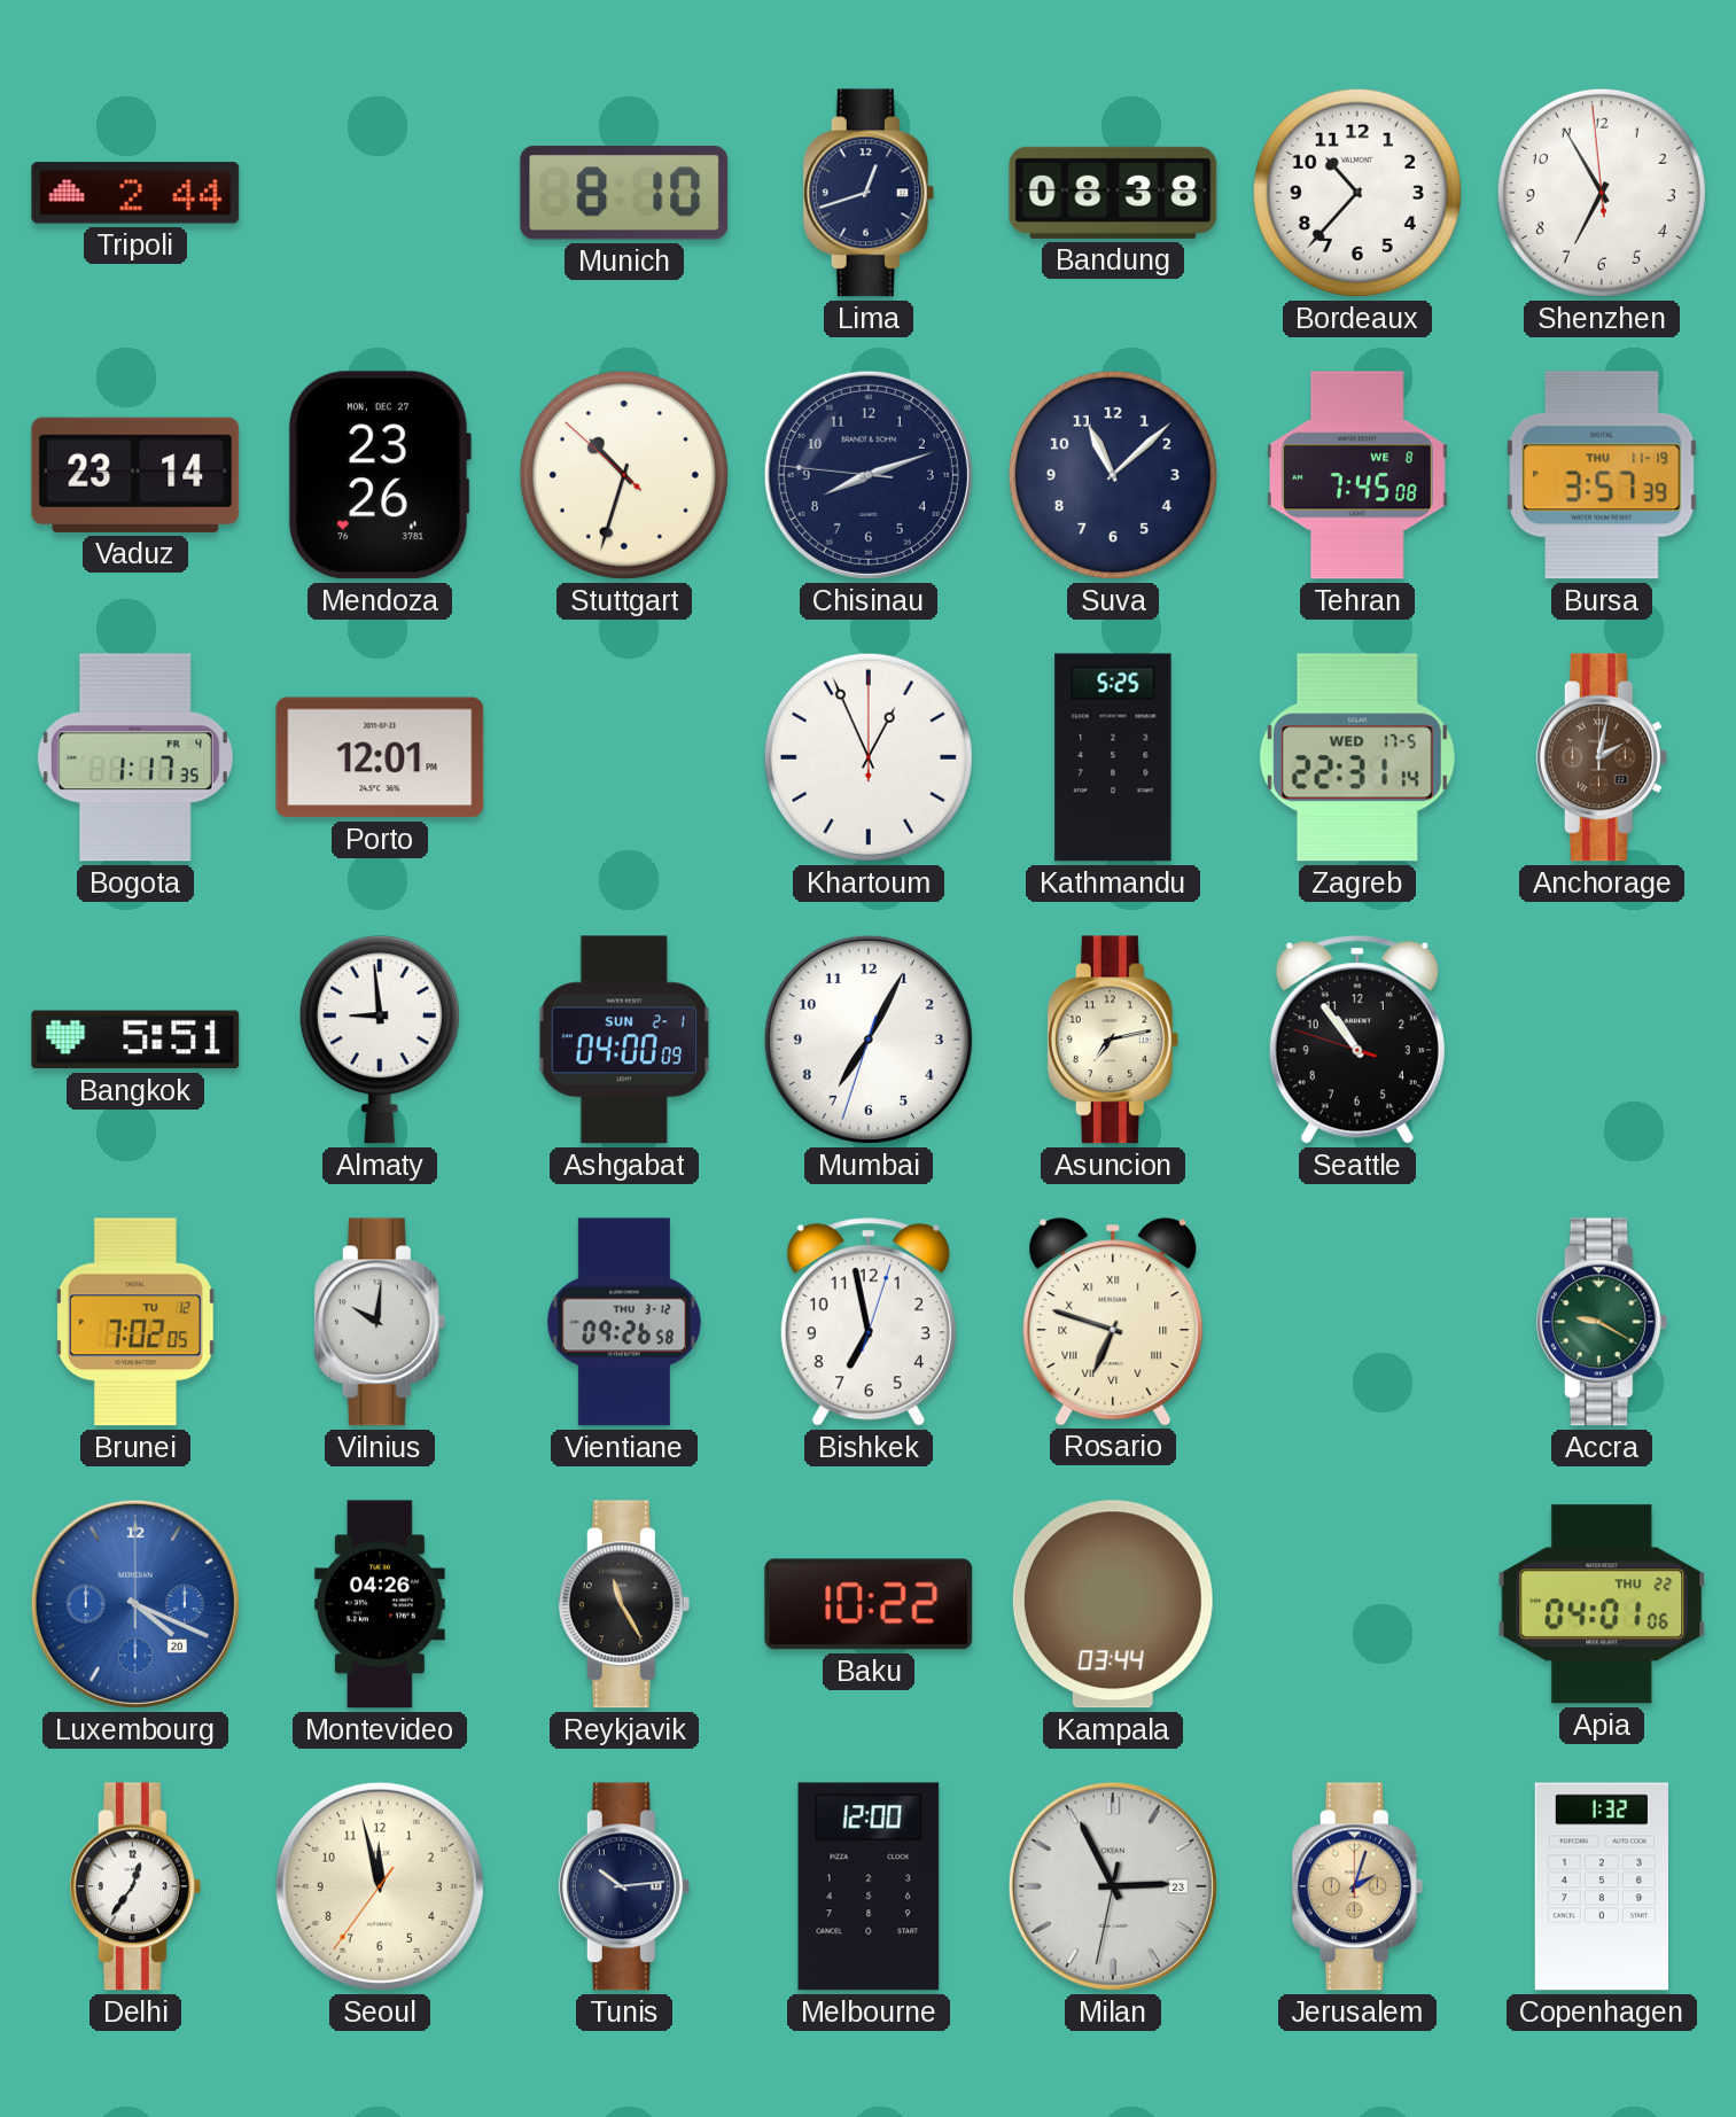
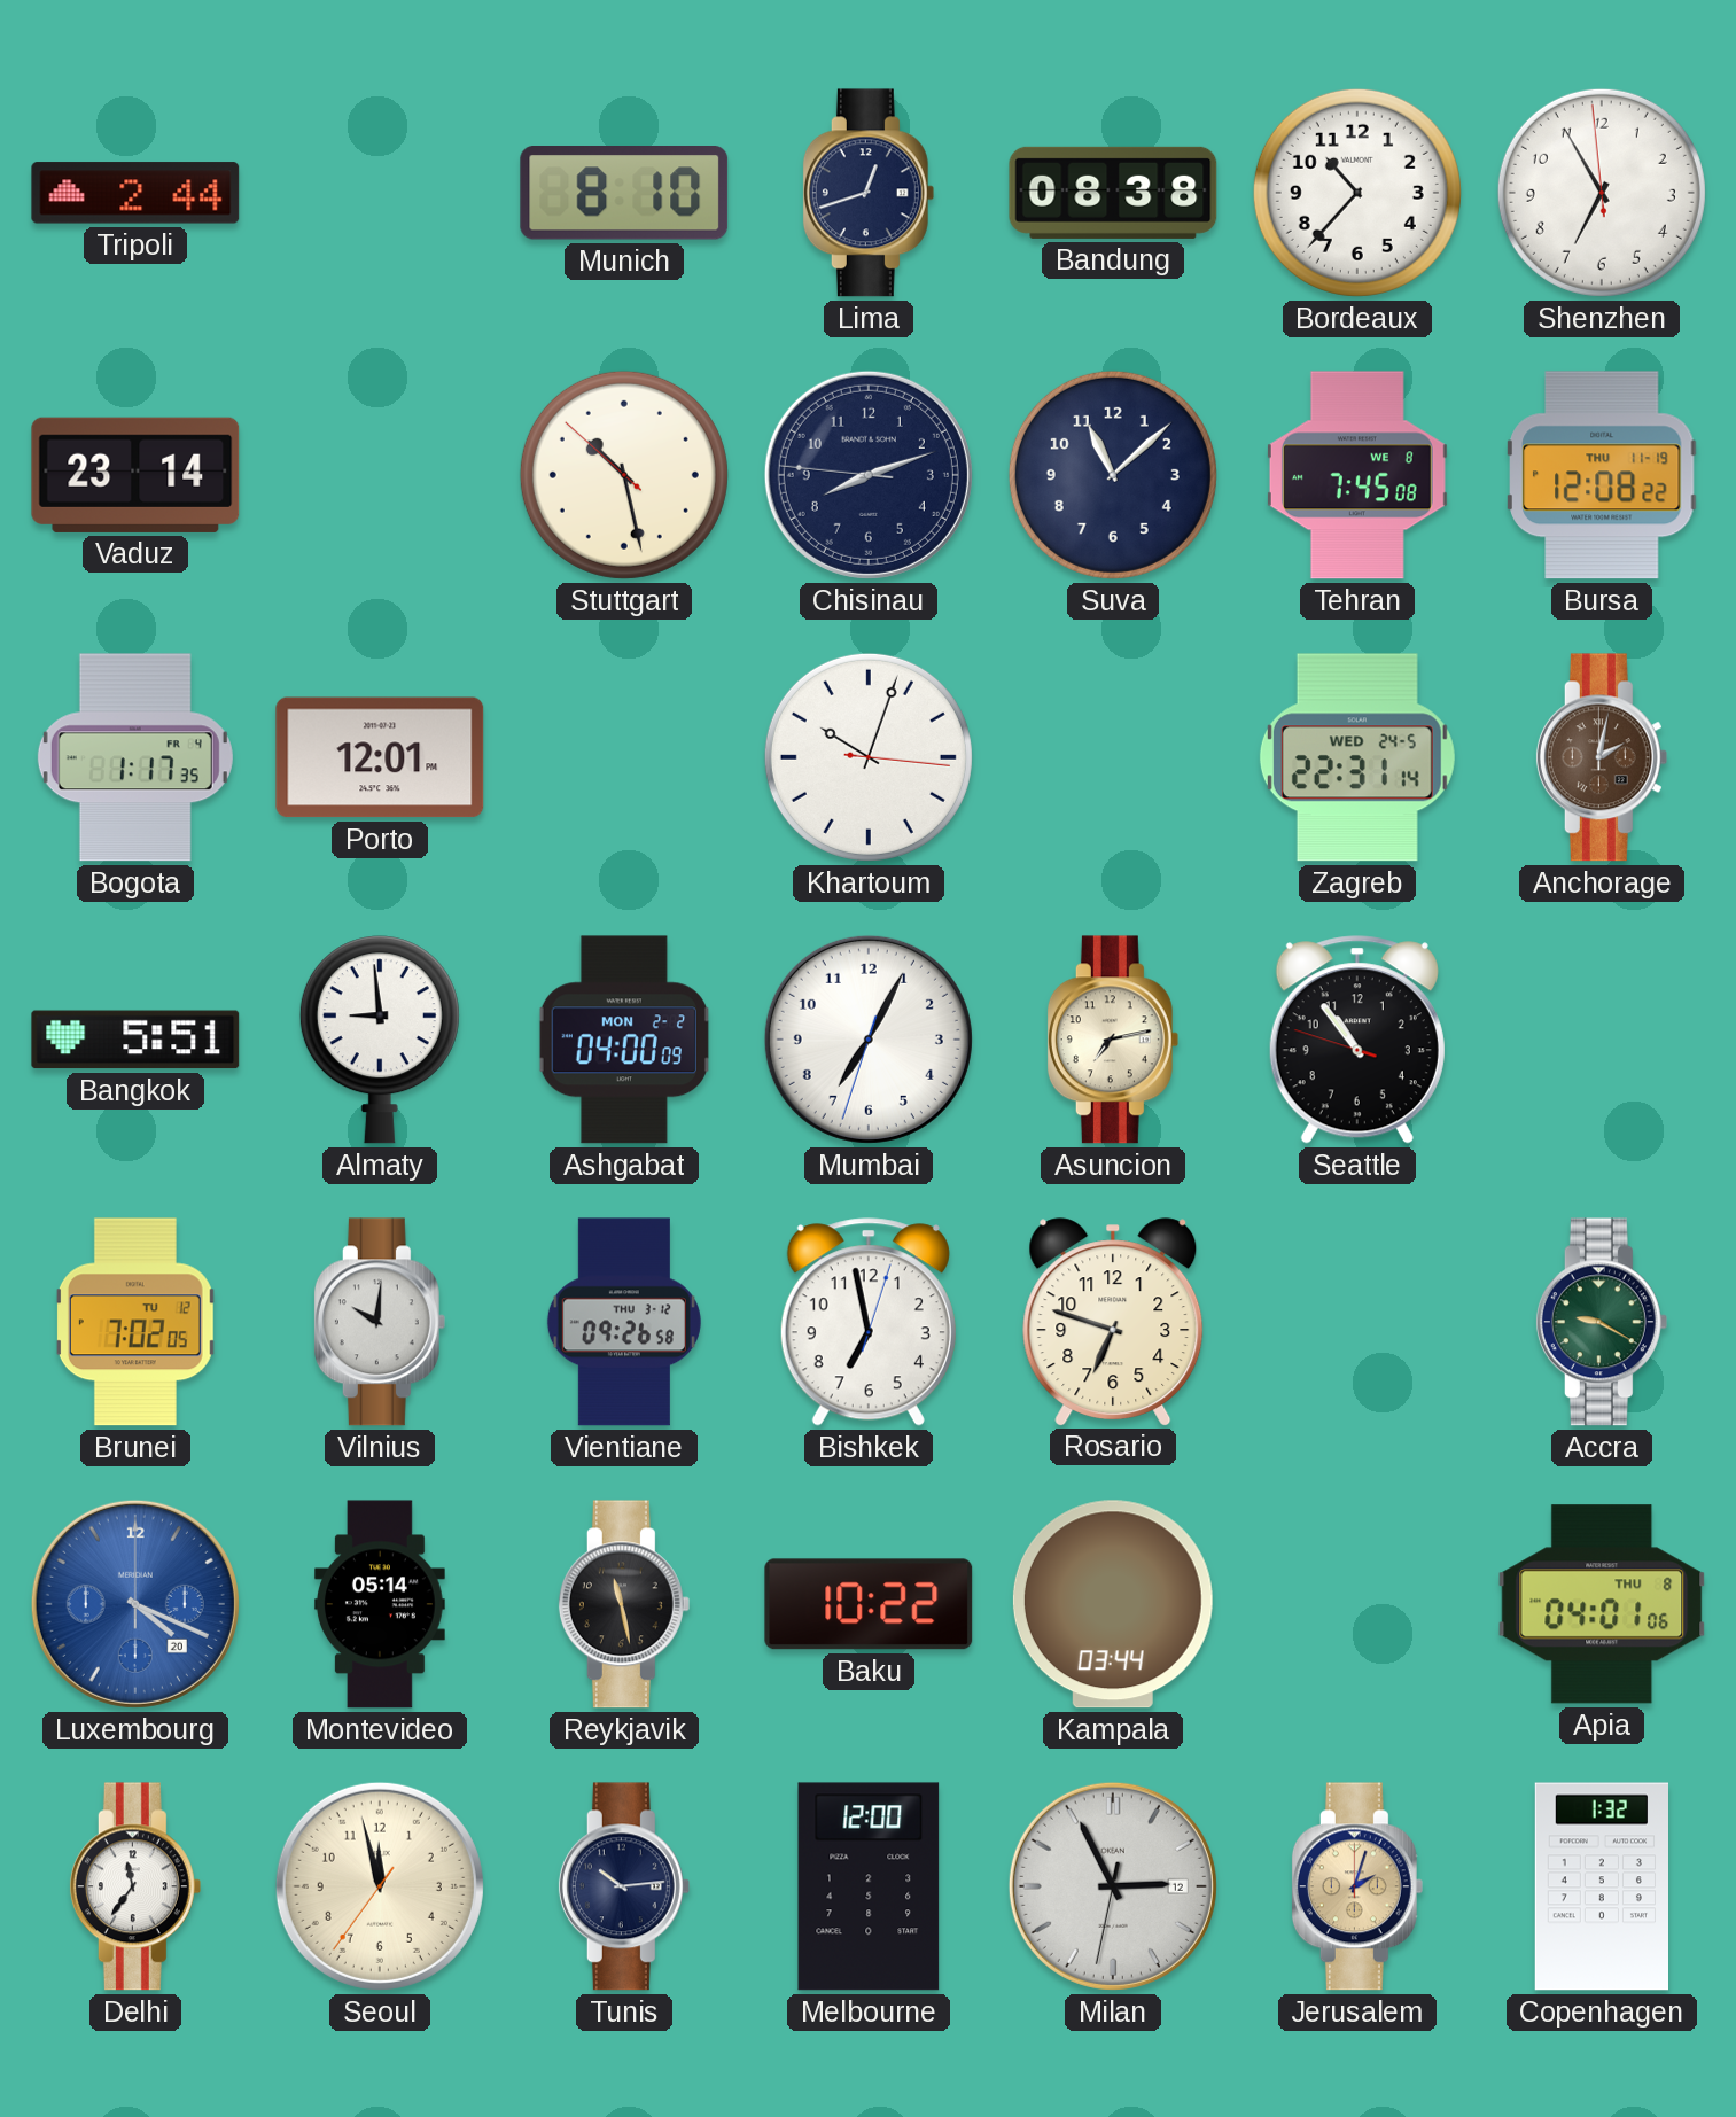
Mendoza: 23:26 -> none
Stuttgart: 10:32 -> 10:27
Bursa: 3:57 -> 12:08
Khartoum: 12:56 -> 10:03
Kathmandu: 5:25 -> none
Zagreb date: WED 17-5 -> WED 24-5
Ashgabat date: SUN 2-1 -> MON 2-2
Rosario numerals: Roman -> Arabic
Montevideo: 04:26 -> 05:14
Reykjavik: 11:25 -> 11:28
Apia date: THU 22 -> THU 8
Delhi: 12:36 -> 11:36
Milan date: 23 -> 12
